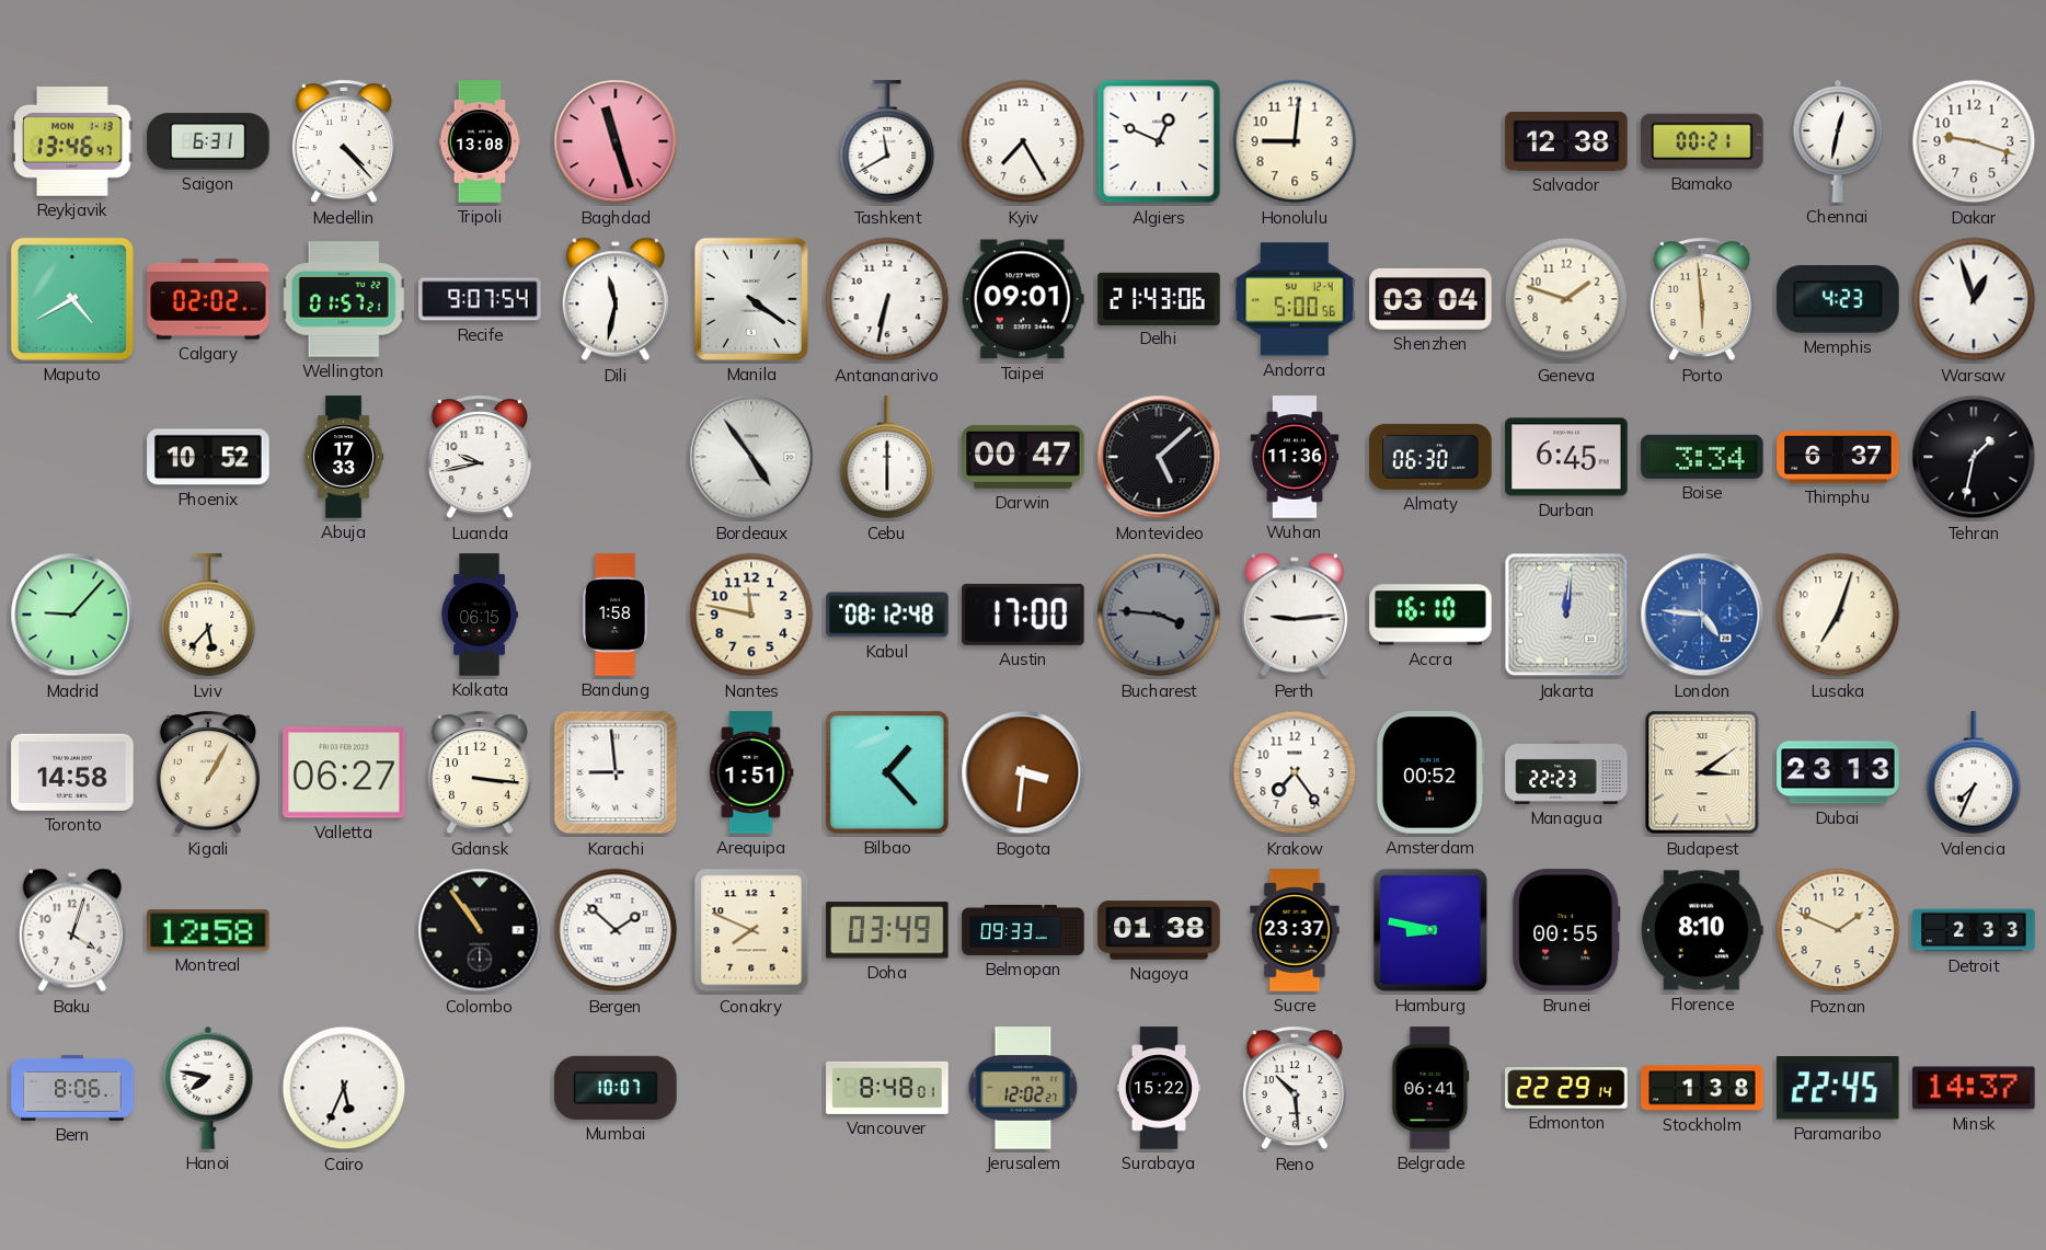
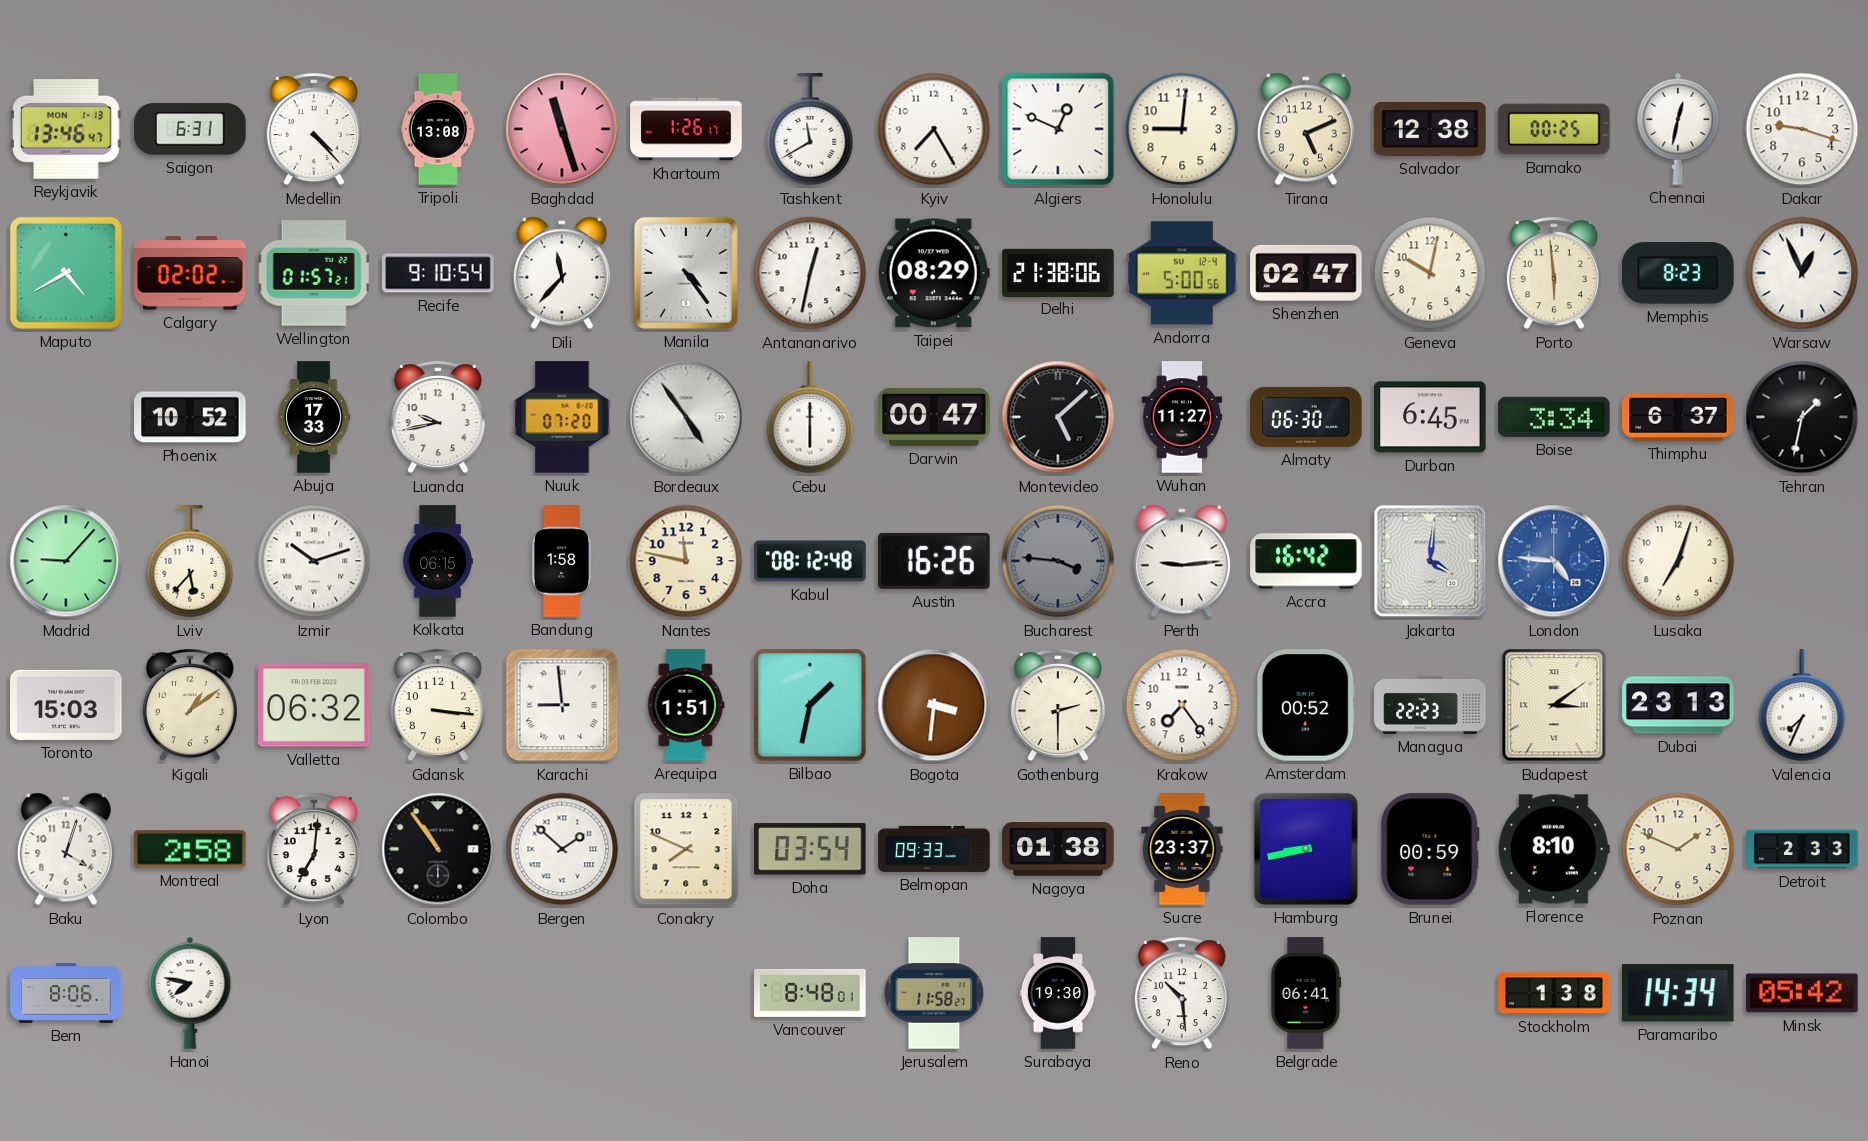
Khartoum: none -> 1:26
Tirana: none -> 5:11
Bamako: 00:21 -> 00:25
Recife: 9:07 -> 9:10
Dili: 11:32 -> 11:37
Manila: 4:21 -> 4:24
Antananarivo: 6:32 -> 12:32
Taipei: 09:01 -> 08:29
Delhi: 21:43 -> 21:38
Shenzhen: 03:04 -> 02:47
Geneva: 1:48 -> 10:02
Memphis: 4:23 -> 8:23
Warsaw: 12:57 -> 12:56
Nuuk: none -> 07:20
Wuhan: 11:36 -> 11:27
Izmir: none -> 10:12
Austin: 17:00 -> 16:26
Accra: 16:10 -> 16:42
Jakarta: 12:01 -> 4:01
Toronto: 14:58 -> 15:03
Kigali: 1:05 -> 1:09
Valletta: 06:27 -> 06:32
Bilbao: 1:23 -> 1:32
Gothenburg: none -> 2:30
Montreal: 12:58 -> 2:58
Lyon: none -> 7:01
Doha: 03:49 -> 03:54
Hamburg: 8:47 -> 8:43
Brunei: 00:55 -> 00:59
Cairo: 5:34 -> none
Mumbai: 10:07 -> none
Jerusalem: 12:02 -> 11:58
Surabaya: 15:22 -> 19:30
Edmonton: 22:29 -> none
Paramaribo: 22:45 -> 14:34
Minsk: 14:37 -> 05:42
